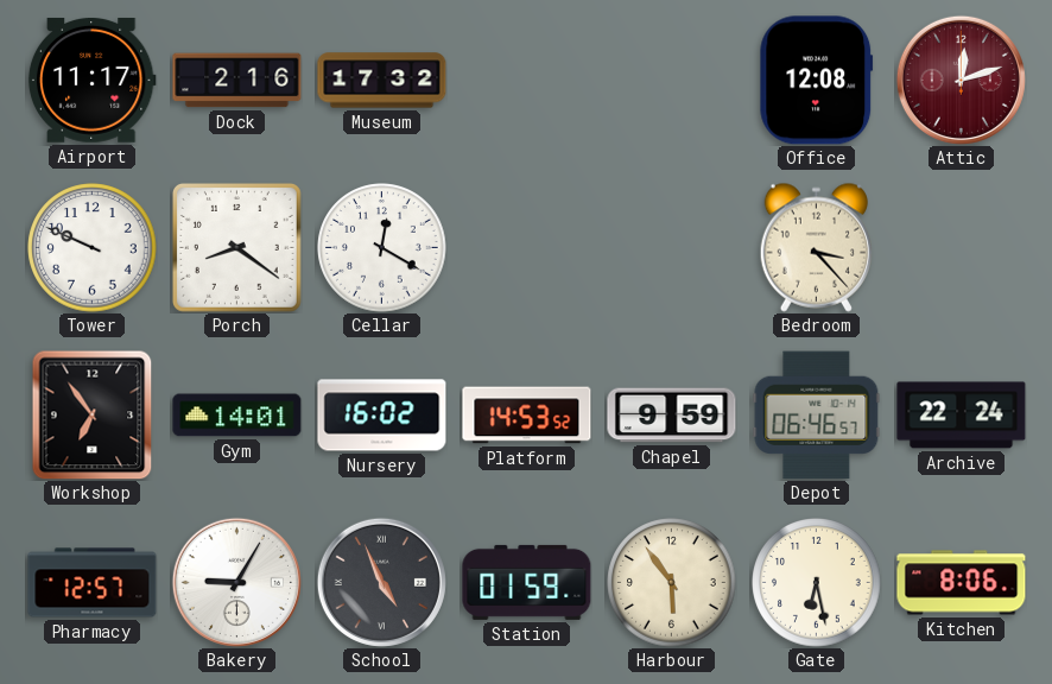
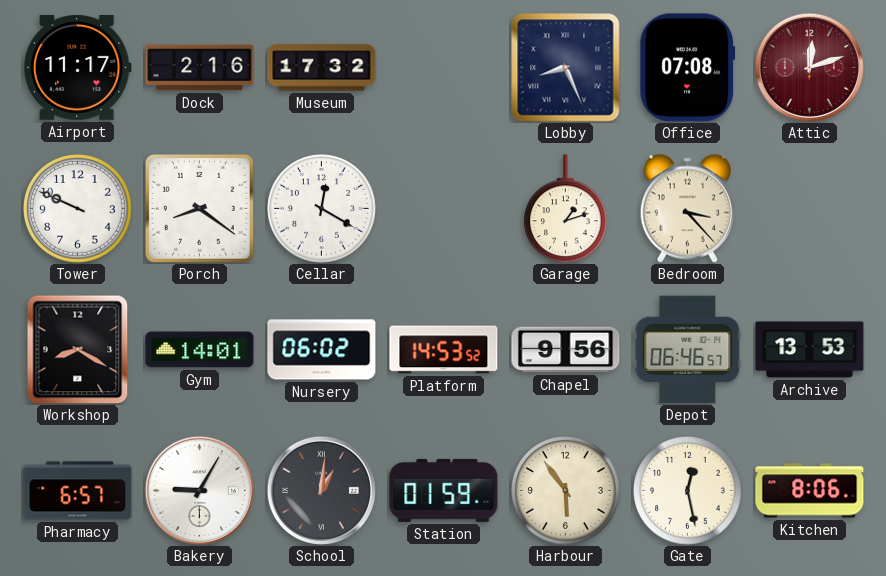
Lobby: none -> 8:26
Office: 12:08 -> 07:08
Garage: none -> 1:12
Workshop: 6:54 -> 8:20
Nursery: 16:02 -> 06:02
Chapel: 9:59 -> 9:56
Archive: 22:24 -> 13:53
Pharmacy: 12:57 -> 6:57
School: 4:56 -> 1:01
Gate: 6:28 -> 12:28
